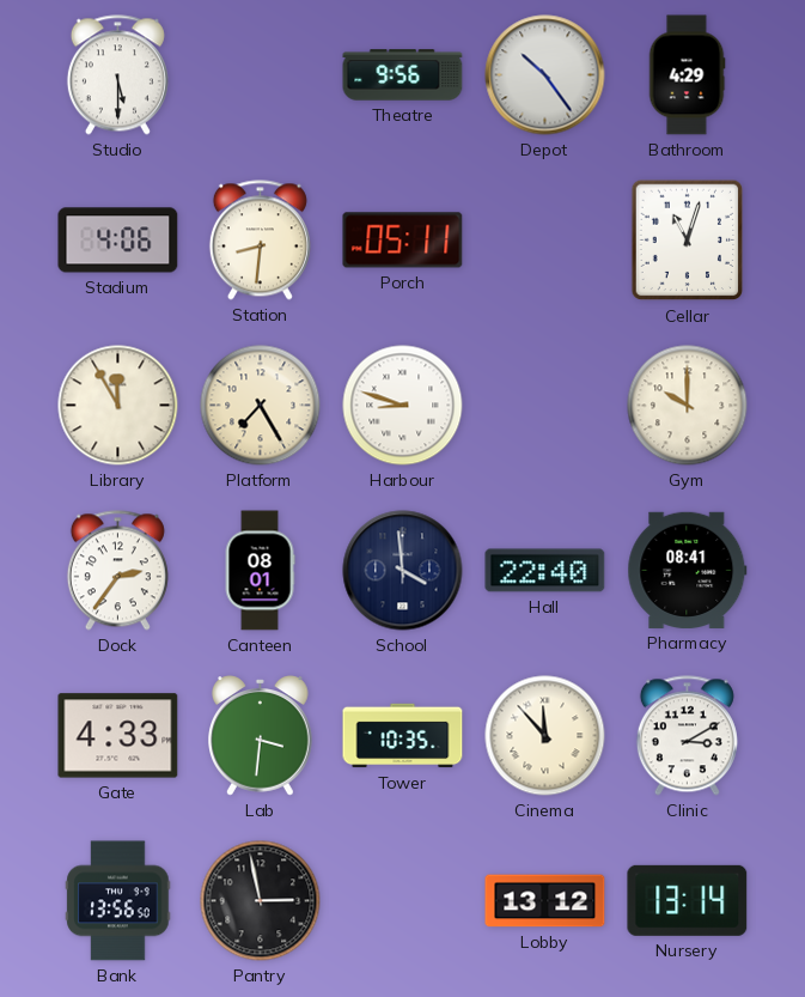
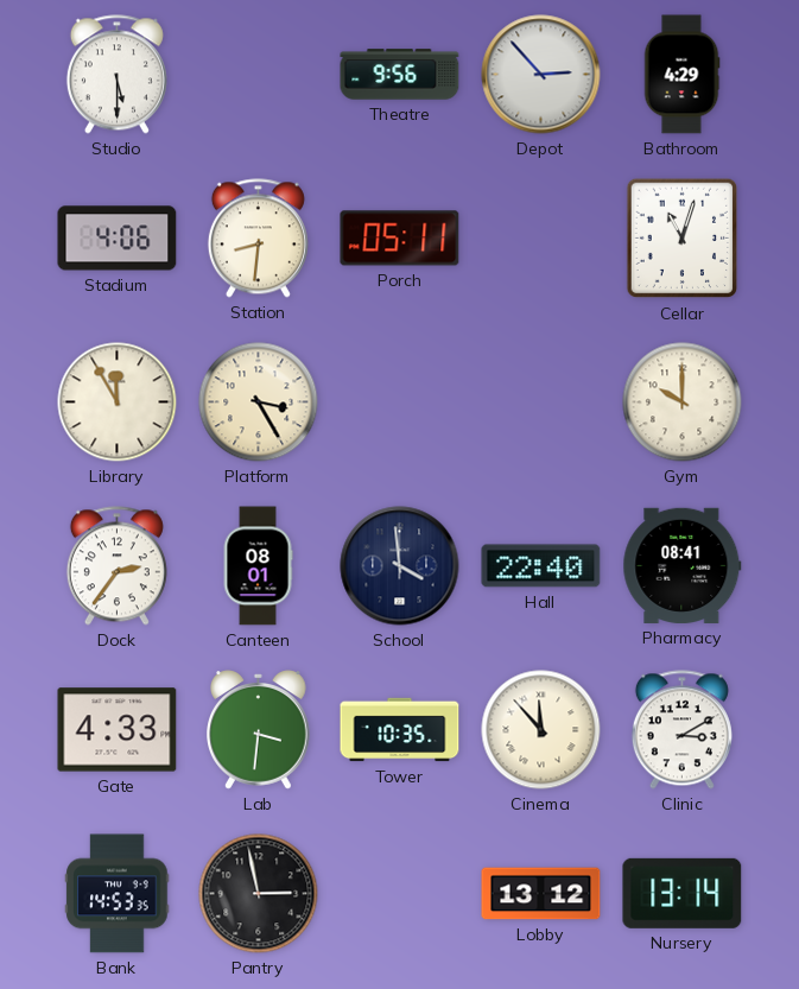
Depot: 10:24 -> 2:53
Platform: 7:25 -> 3:25
Harbour: 8:48 -> none
Bank: 13:56 -> 14:53
